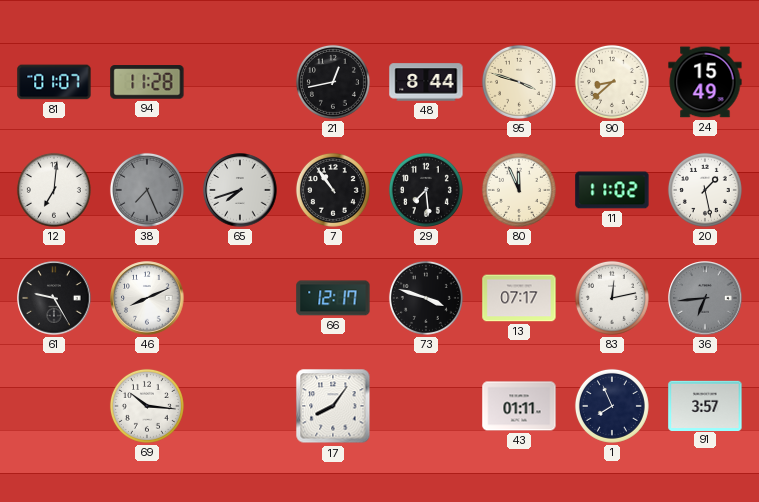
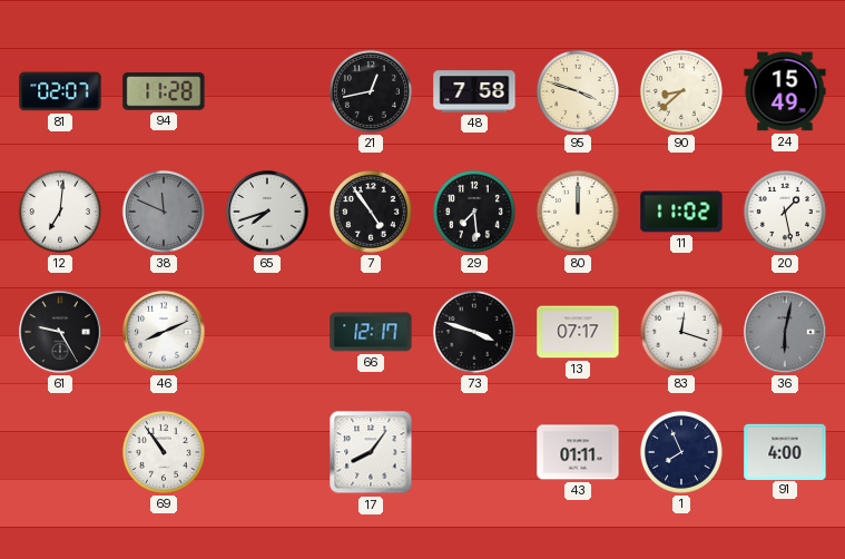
81: 01:07 -> 02:07
48: 8:44 -> 7:58
38: 7:26 -> 11:49
7: 10:54 -> 4:54
80: 11:56 -> 12:00
83: 12:13 -> 12:18
36: 6:44 -> 6:02
69: 10:16 -> 10:54
91: 3:57 -> 4:00
